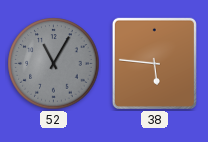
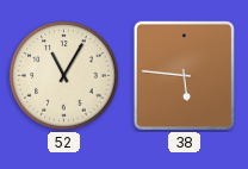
52 dial: grey -> cream
